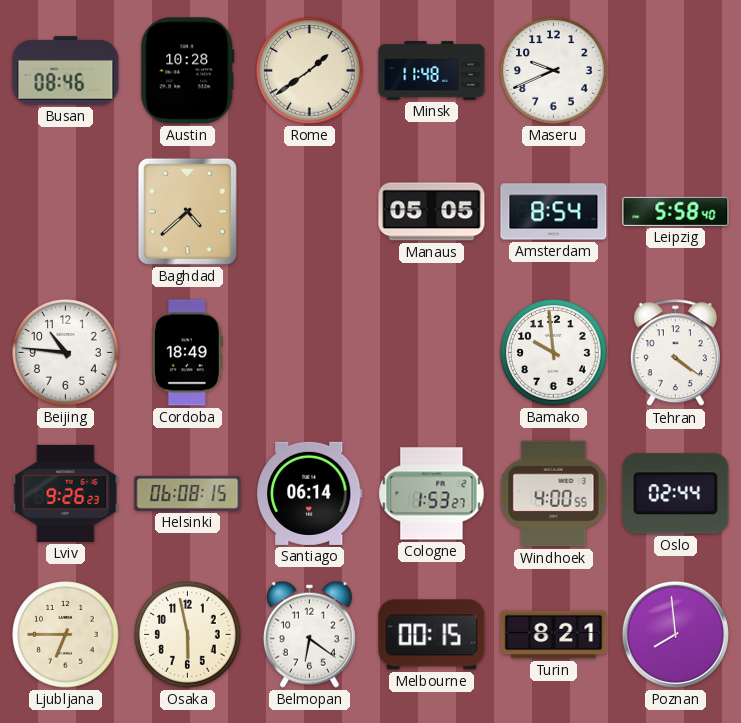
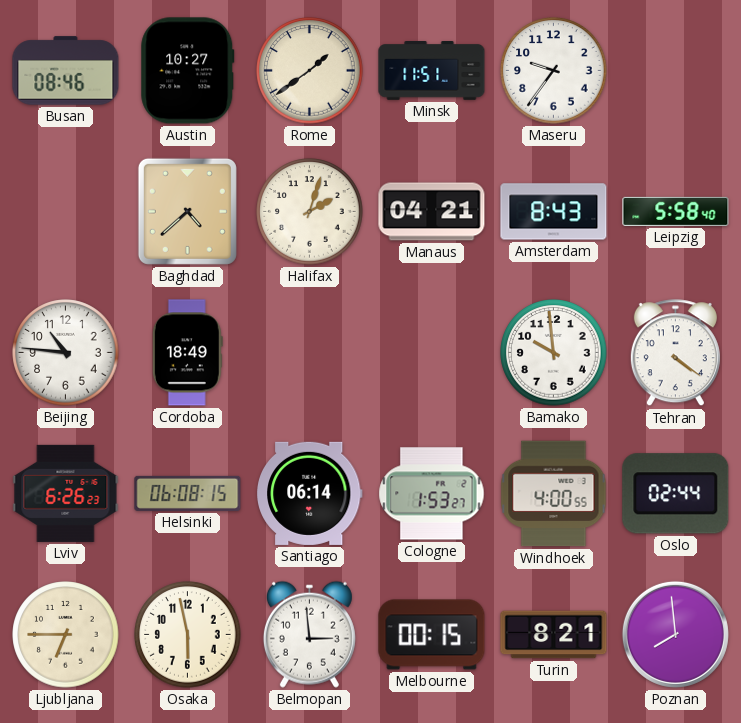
Austin: 10:28 -> 10:27
Minsk: 11:48 -> 11:51
Maseru: 9:41 -> 9:36
Halifax: none -> 2:03
Manaus: 05:05 -> 04:21
Amsterdam: 8:54 -> 8:43
Lviv: 9:26 -> 6:26
Belmopan: 6:21 -> 2:59
